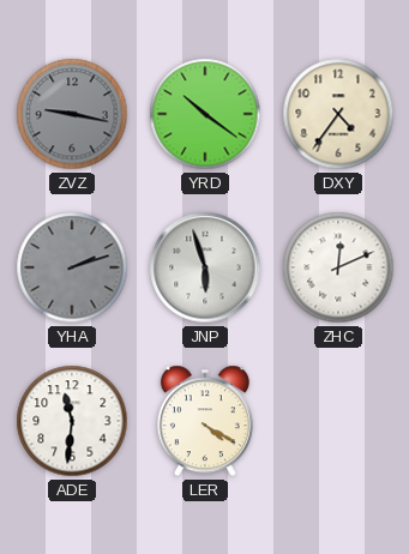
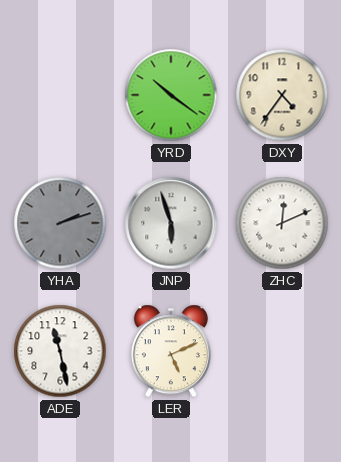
ZVZ: 9:17 -> none
ADE: 11:31 -> 11:28
LER: 4:20 -> 5:11
